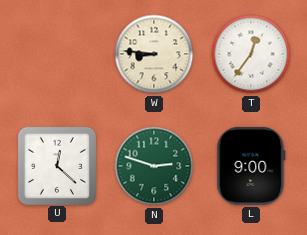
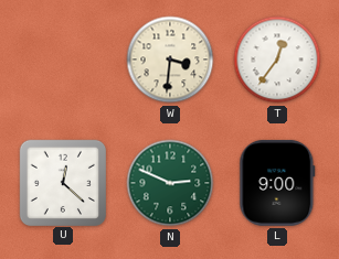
W: 8:46 -> 3:31
N: 2:48 -> 2:49
